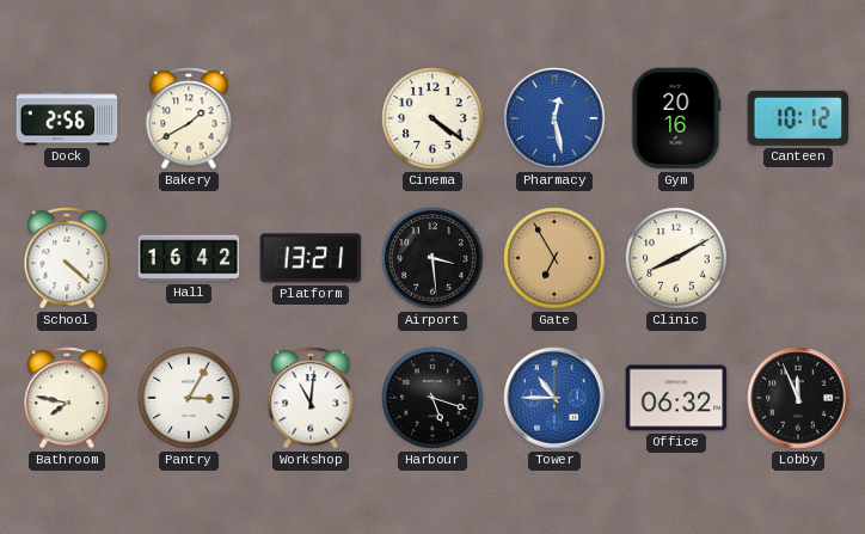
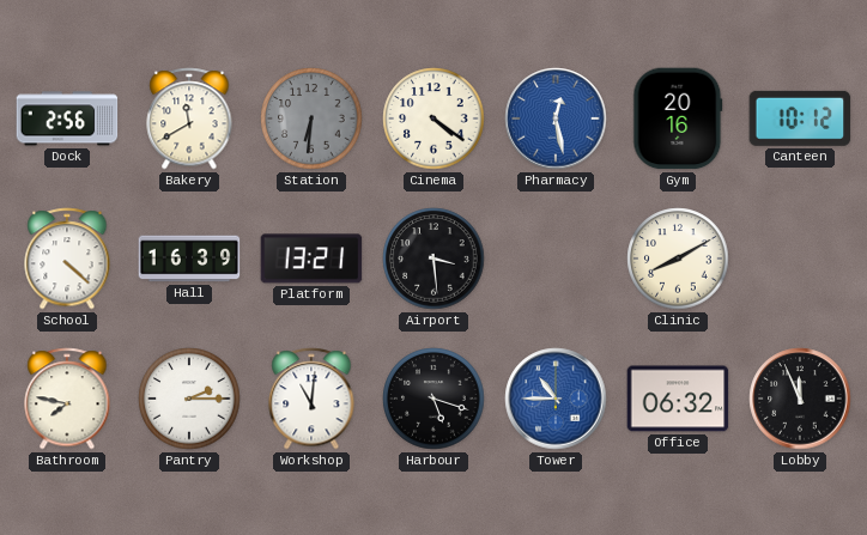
Bakery: 1:40 -> 11:40
Station: none -> 6:31
Hall: 16:42 -> 16:39
Gate: 6:55 -> none
Pantry: 3:05 -> 2:15
